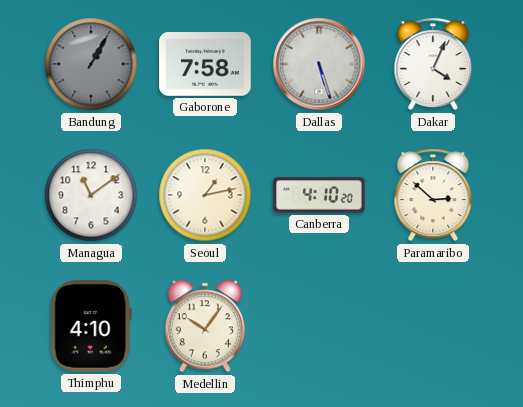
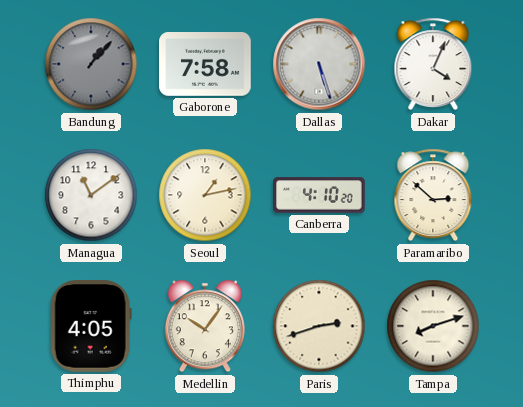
Bandung: 1:05 -> 1:07
Thimphu: 4:10 -> 4:05
Paris: none -> 2:42
Tampa: none -> 8:12
